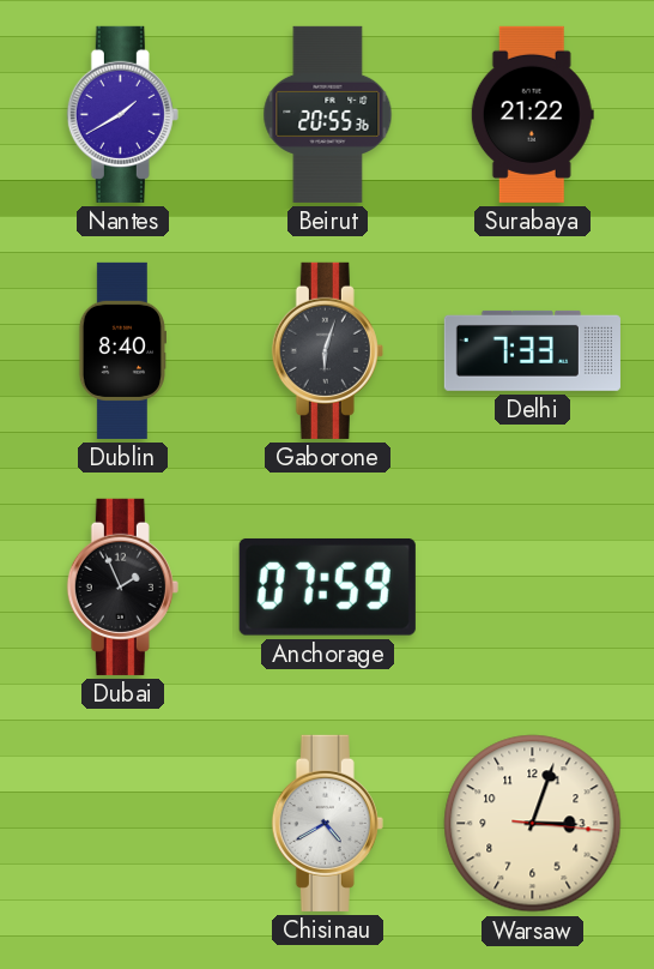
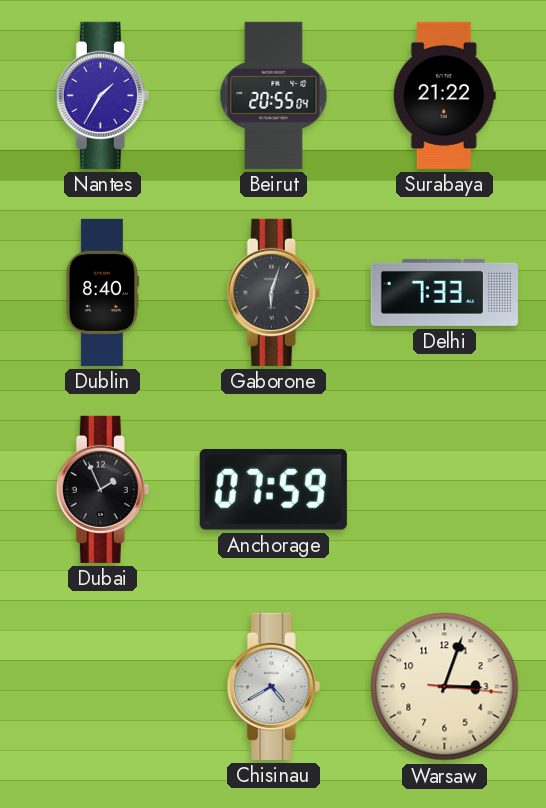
Nantes: 1:40 -> 1:35
Beirut: 20:55:36 -> 20:55:04
